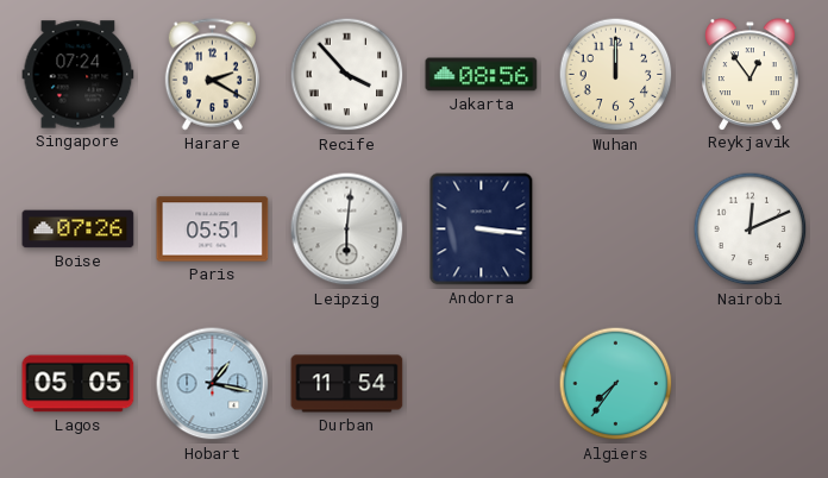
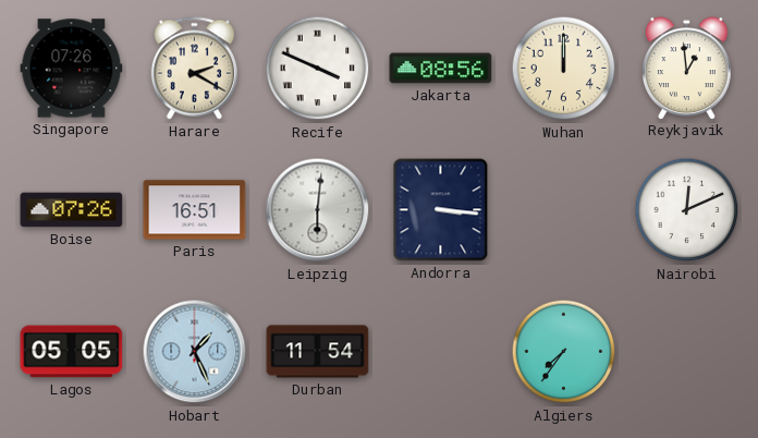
Singapore: 07:24 -> 07:26
Recife: 3:53 -> 3:49
Reykjavik: 12:54 -> 12:59
Paris: 05:51 -> 16:51
Hobart: 1:17 -> 1:26
